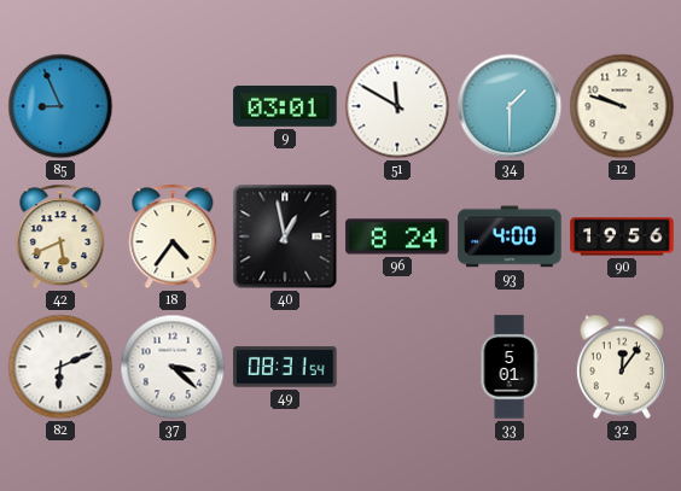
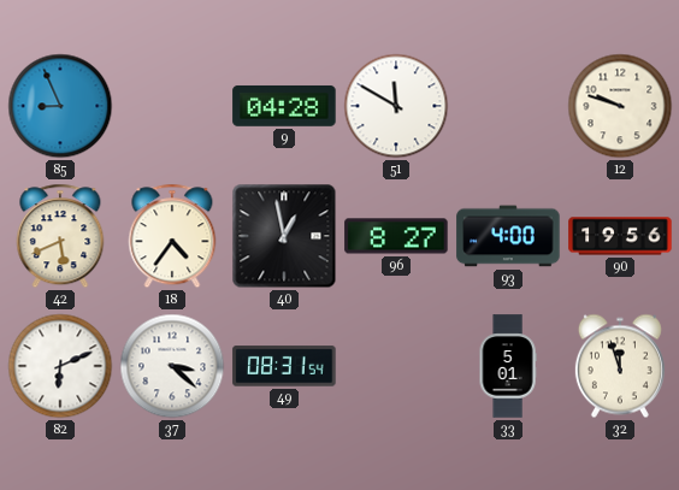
9: 03:01 -> 04:28
34: 1:30 -> none
96: 8:24 -> 8:27
32: 12:06 -> 11:57
